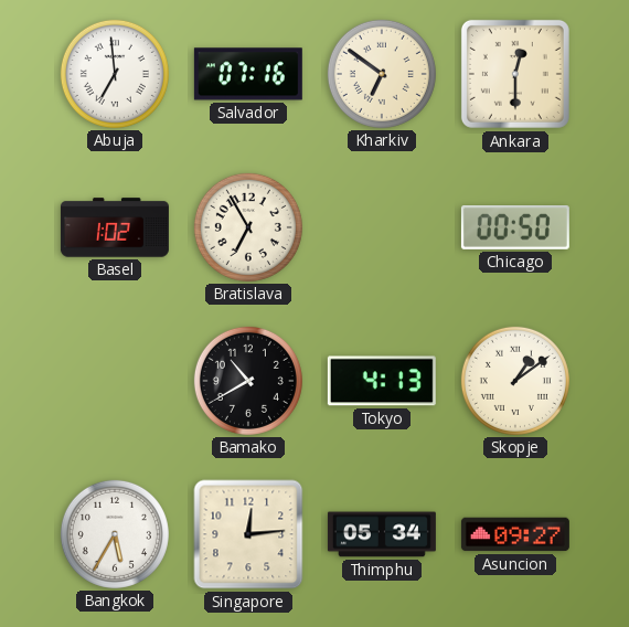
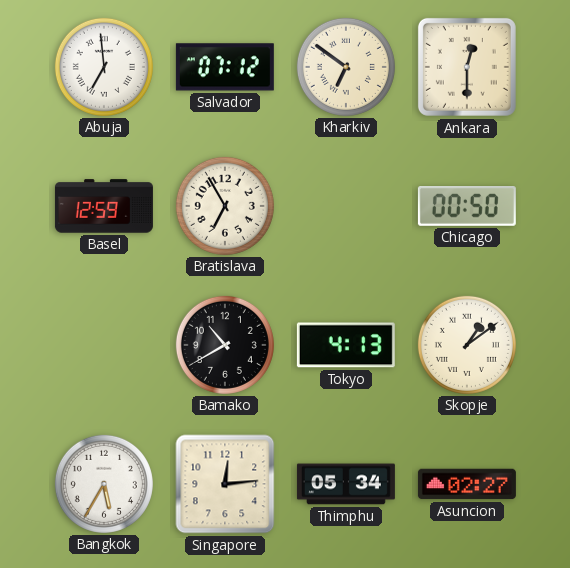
Salvador: 07:16 -> 07:12
Basel: 1:02 -> 12:59
Asuncion: 09:27 -> 02:27
